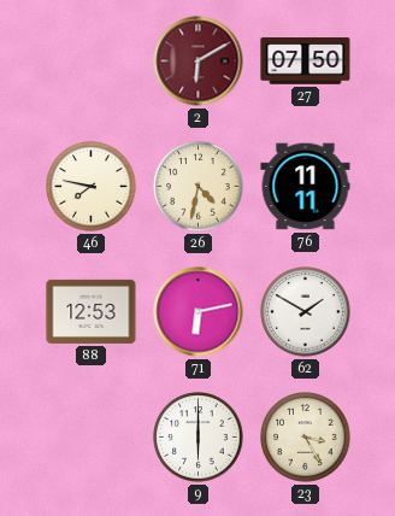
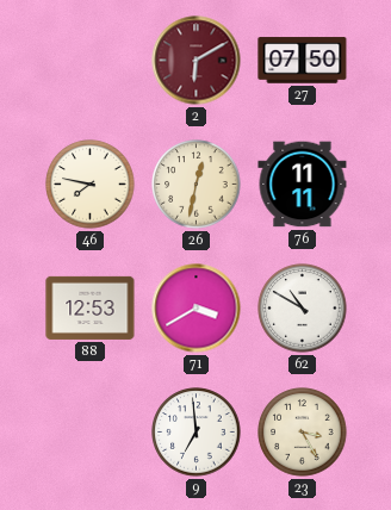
26: 4:32 -> 12:32
71: 6:13 -> 3:40
62: 1:50 -> 10:50
9: 6:00 -> 6:59
